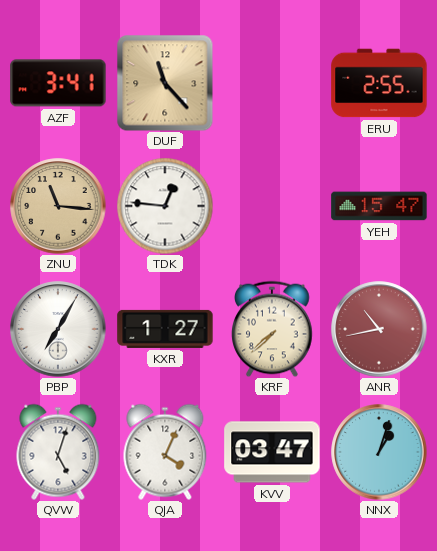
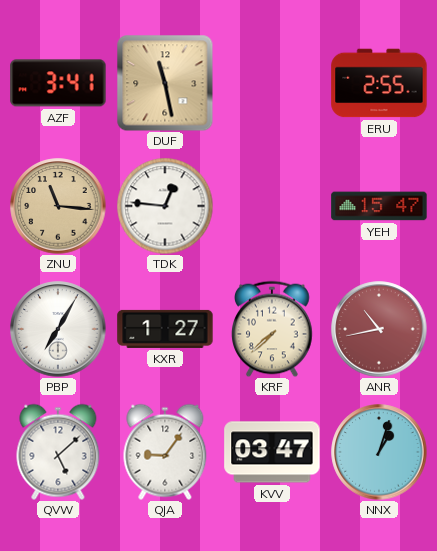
DUF: 11:23 -> 11:28
QVW: 5:03 -> 5:08
QJA: 4:04 -> 9:06
